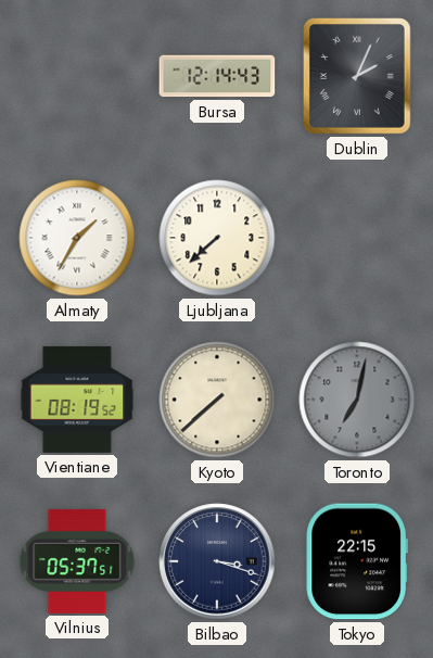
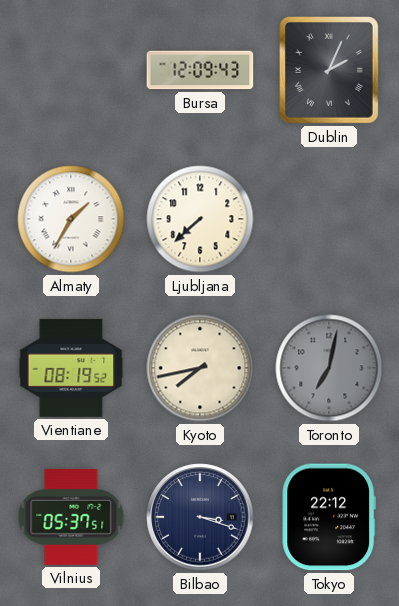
Bursa: 12:14 -> 12:09
Kyoto: 7:38 -> 7:43
Tokyo: 22:15 -> 22:12
